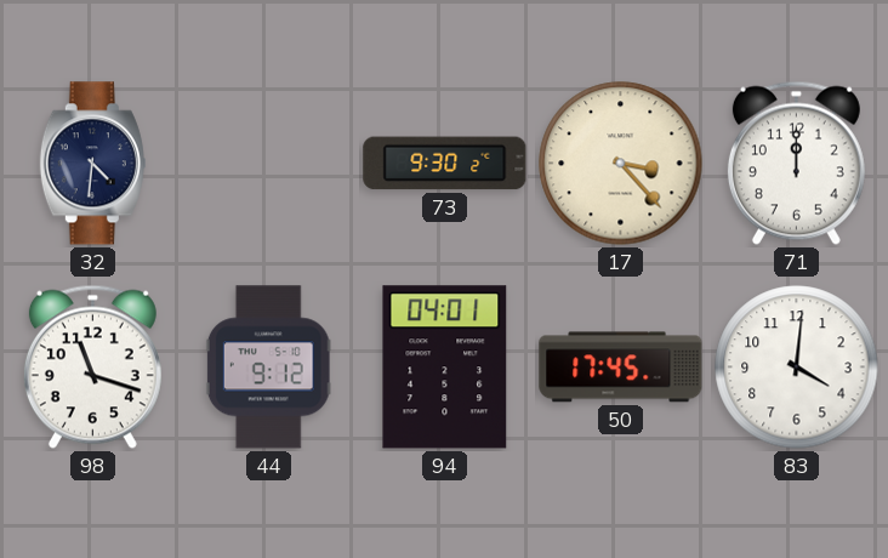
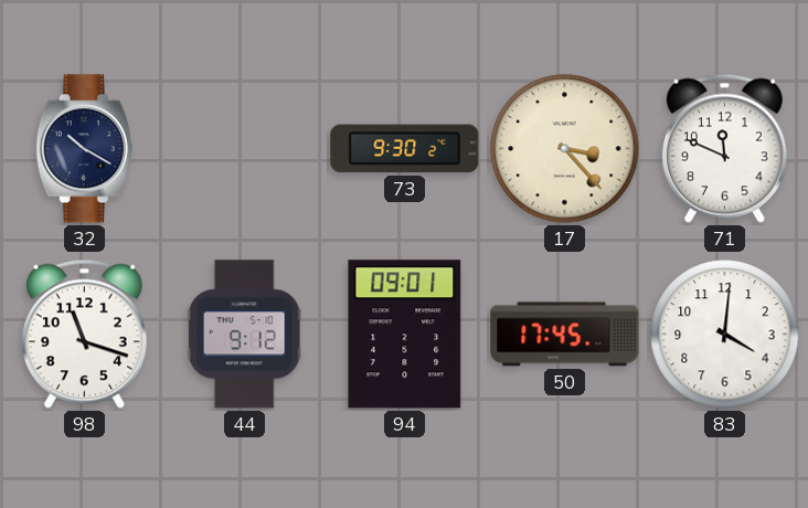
32: 4:31 -> 10:20
71: 12:00 -> 11:49
94: 04:01 -> 09:01
